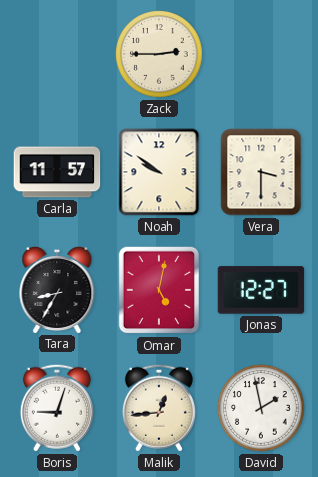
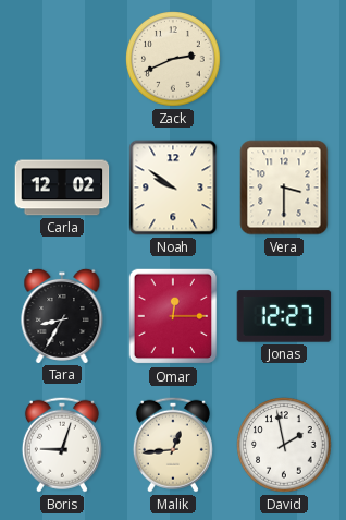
Zack: 2:45 -> 2:41
Carla: 11:57 -> 12:02
Omar: 5:02 -> 12:15
